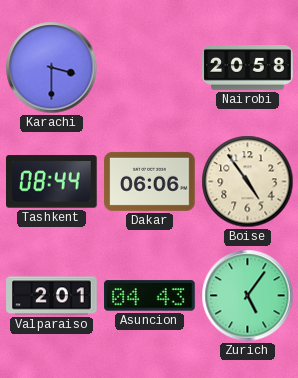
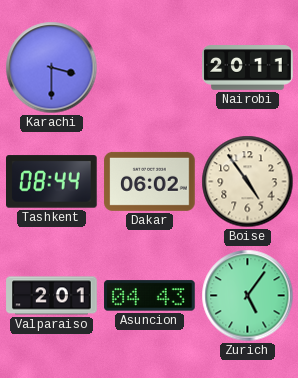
Nairobi: 20:58 -> 20:11
Dakar: 06:06 -> 06:02
